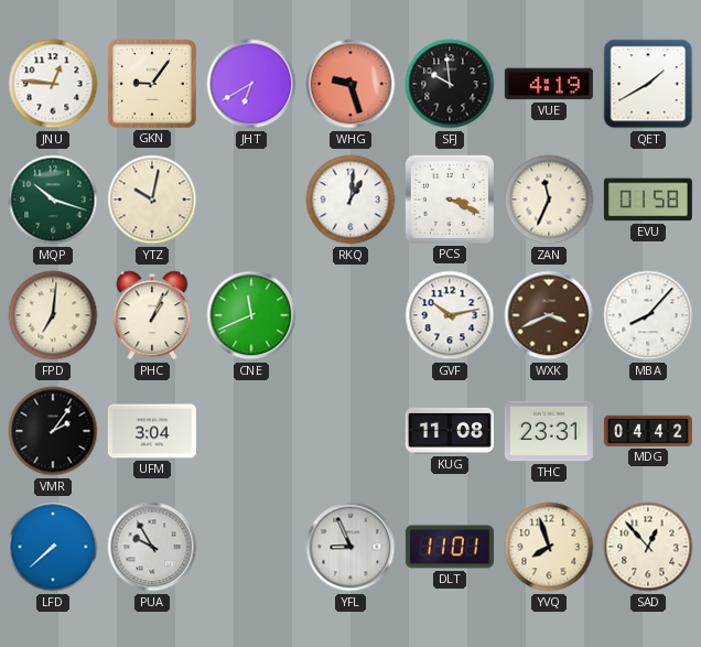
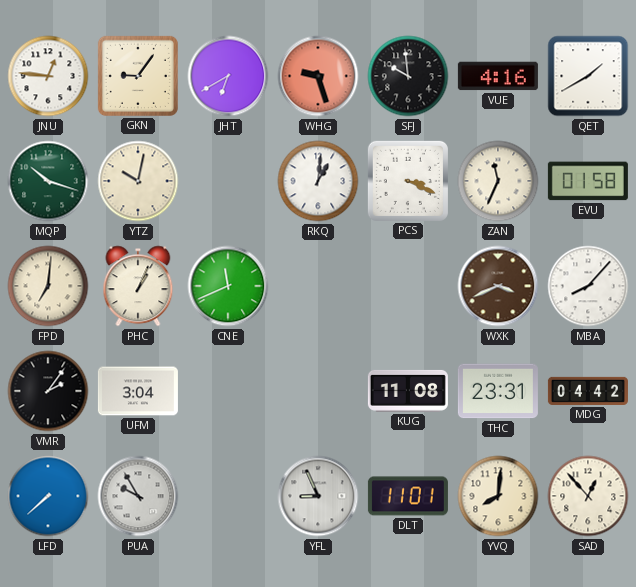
VUE: 4:19 -> 4:16
GVF: 10:13 -> none
YVQ: 7:57 -> 8:01
